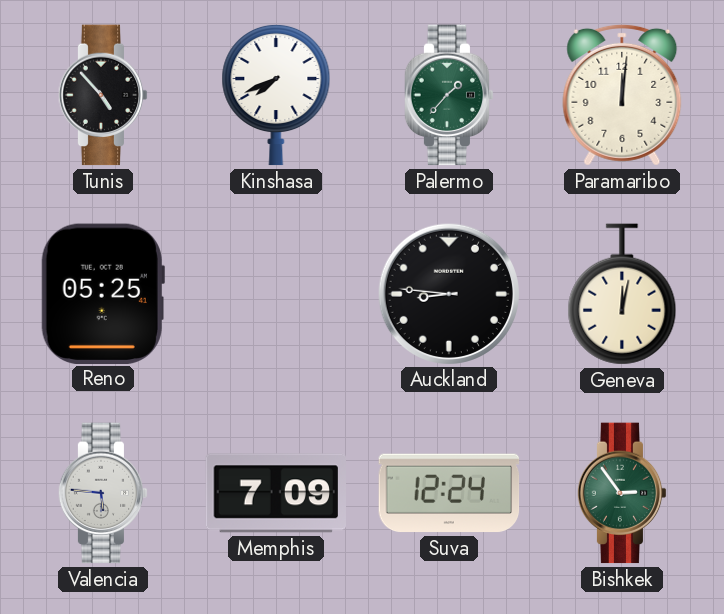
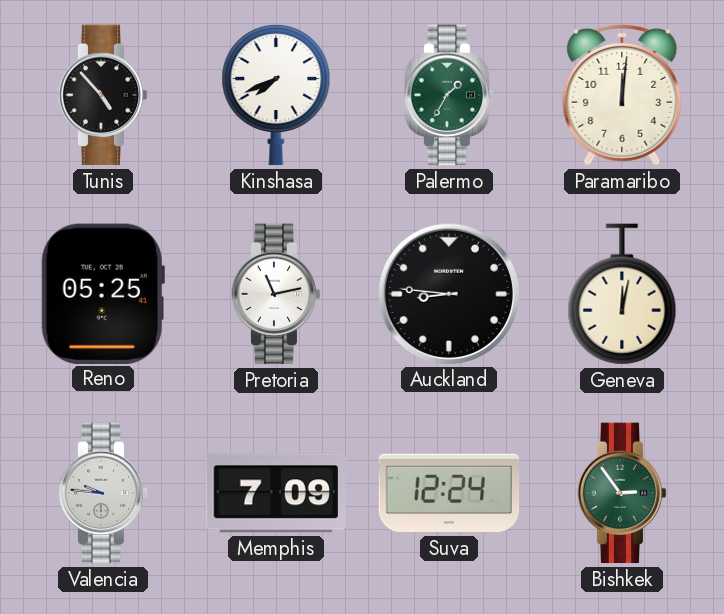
Palermo: 1:37 -> 1:35
Pretoria: none -> 11:13
Valencia: 5:46 -> 9:46
